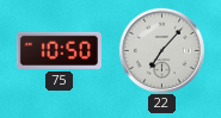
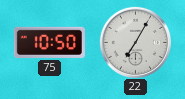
22: 7:07 -> 7:05
